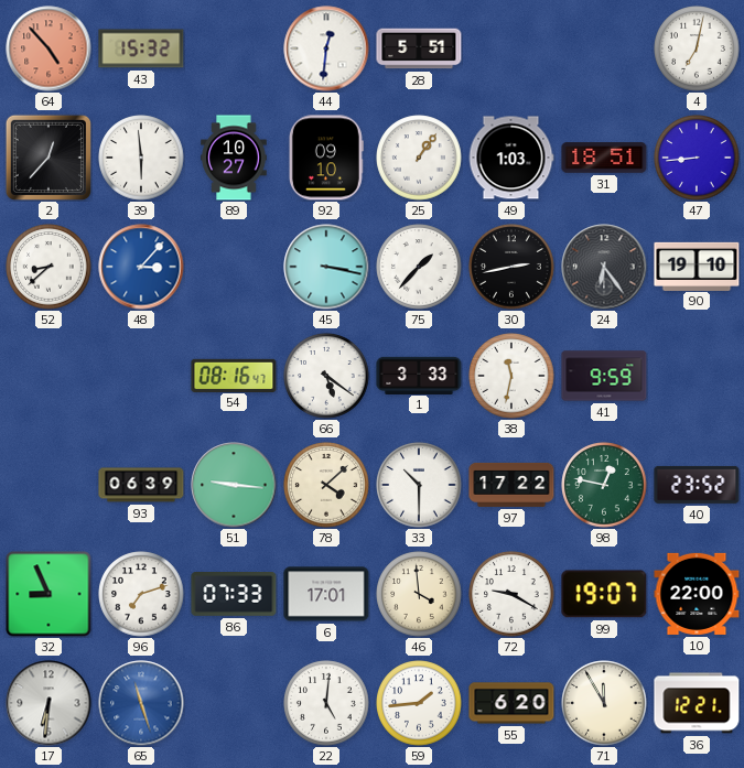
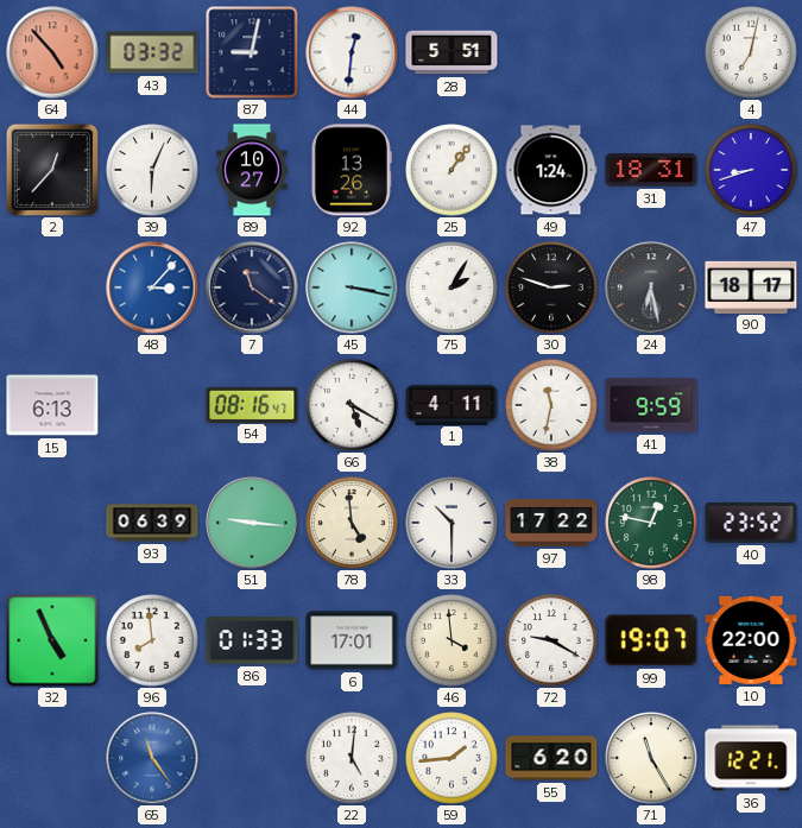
43: 15:32 -> 03:32
87: none -> 9:02
39: 5:59 -> 6:04
92: 09:10 -> 13:26
49: 1:03 -> 1:24
31: 18:51 -> 18:31
47: 8:44 -> 8:42
52: 8:38 -> none
7: none -> 11:21
75: 1:37 -> 2:05
30: 2:43 -> 2:48
24: 6:24 -> 6:28
90: 19:10 -> 18:17
15: none -> 6:13
66: 5:21 -> 5:20
1: 3:33 -> 4:11
78: 4:08 -> 4:59
32: 8:56 -> 4:56
96: 7:12 -> 7:59
86: 07:33 -> 01:33
17: 6:31 -> none
65: 11:27 -> 11:24
71: 11:55 -> 11:25
